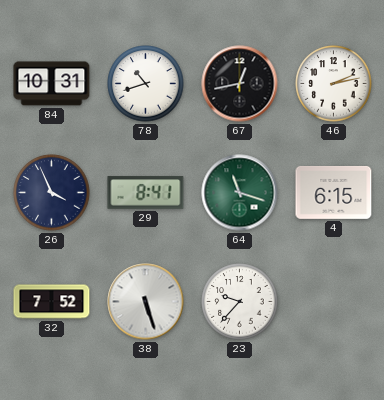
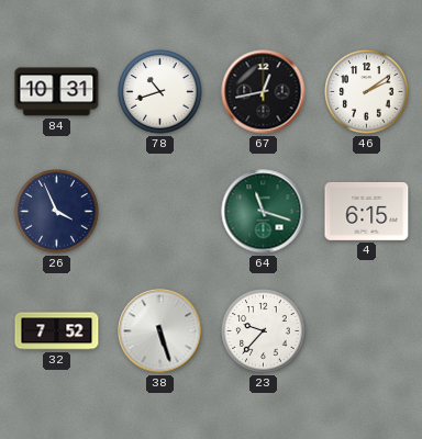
46: 2:13 -> 2:09
29: 8:41 -> none
